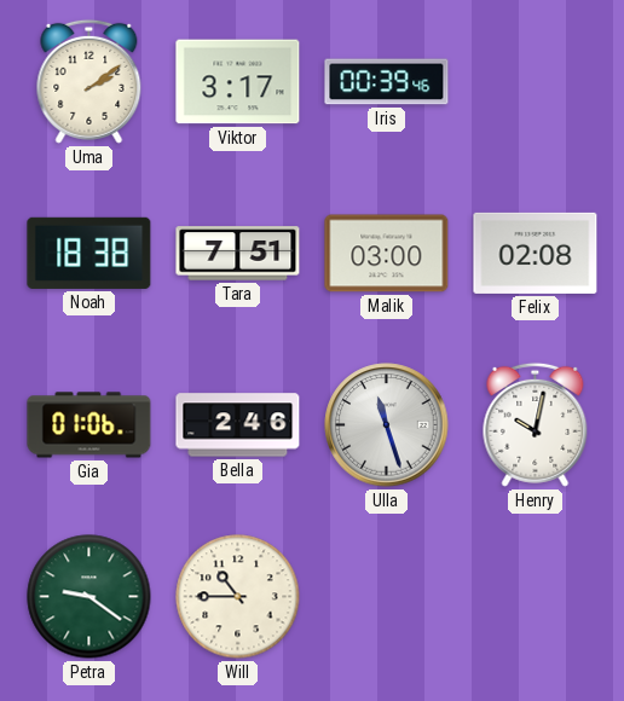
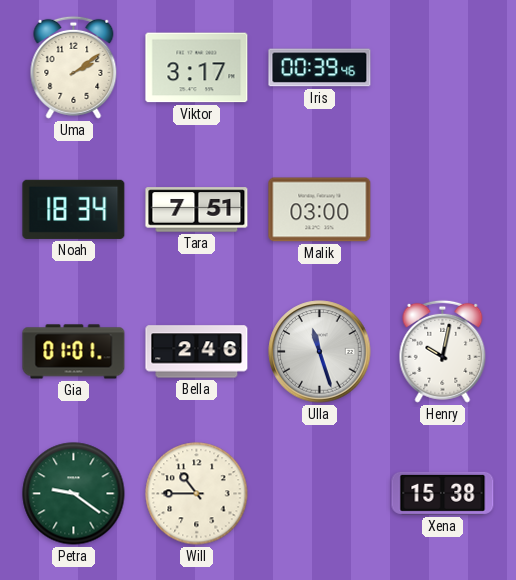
Noah: 18:38 -> 18:34
Felix: 02:08 -> none
Gia: 01:06 -> 01:01
Xena: none -> 15:38
